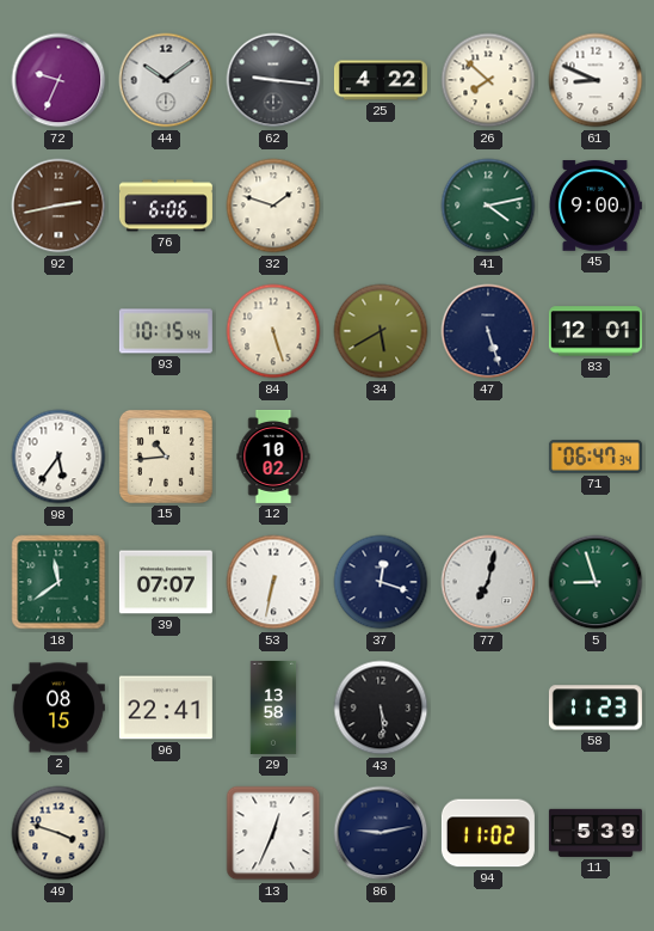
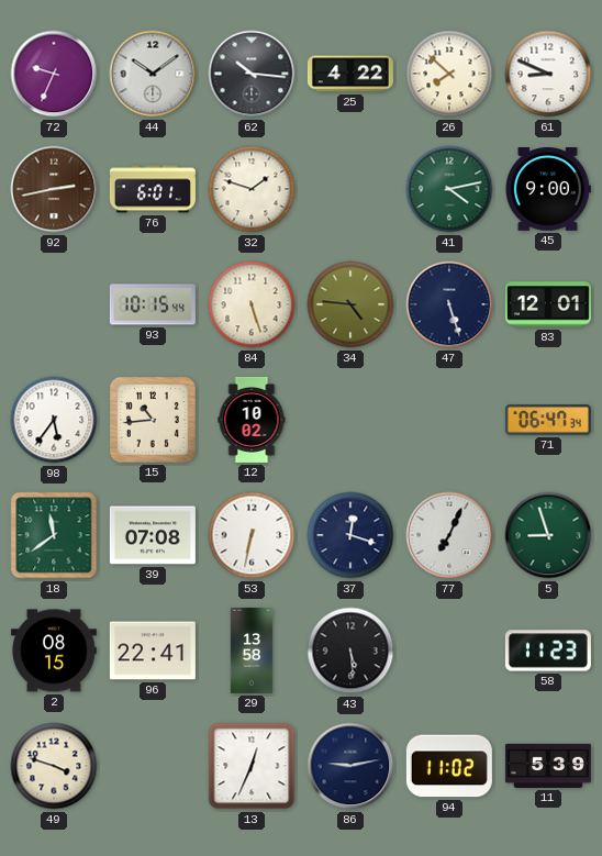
62: 9:16 -> 10:16
76: 6:06 -> 6:01
34: 5:40 -> 4:46
39: 07:07 -> 07:08
77: 7:02 -> 7:04
